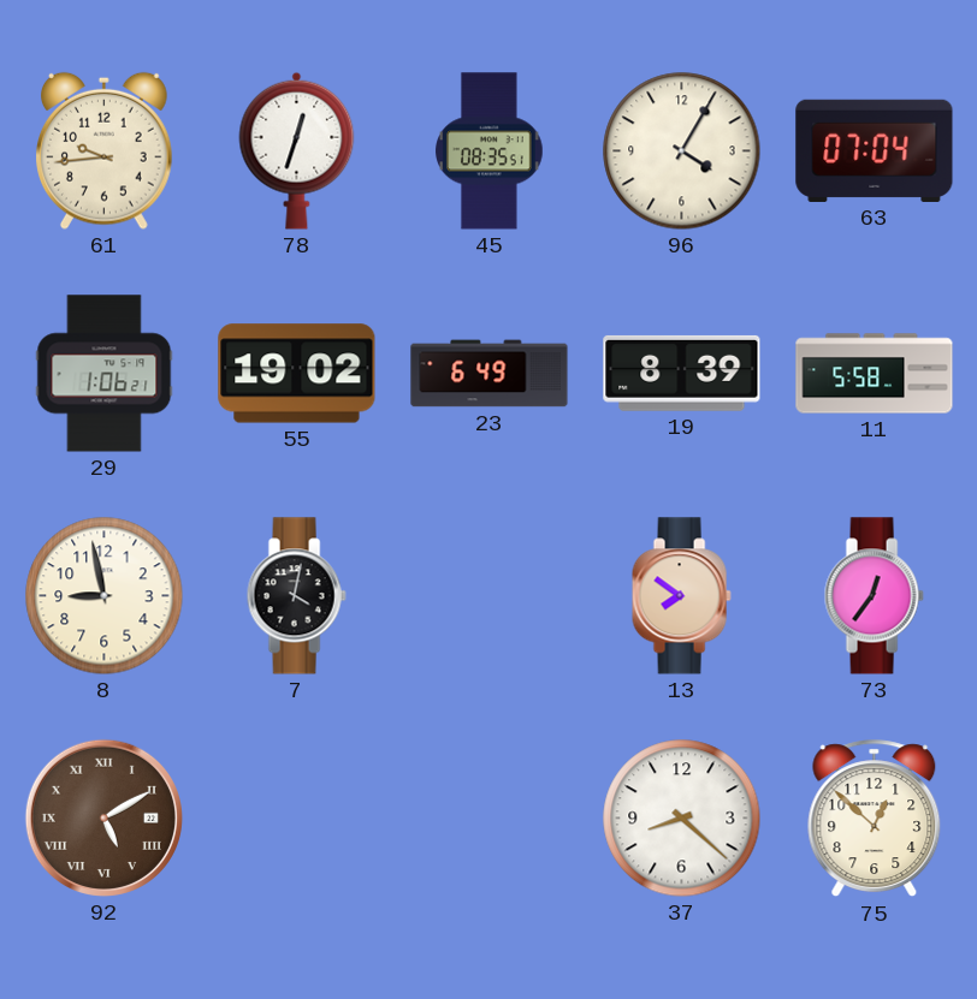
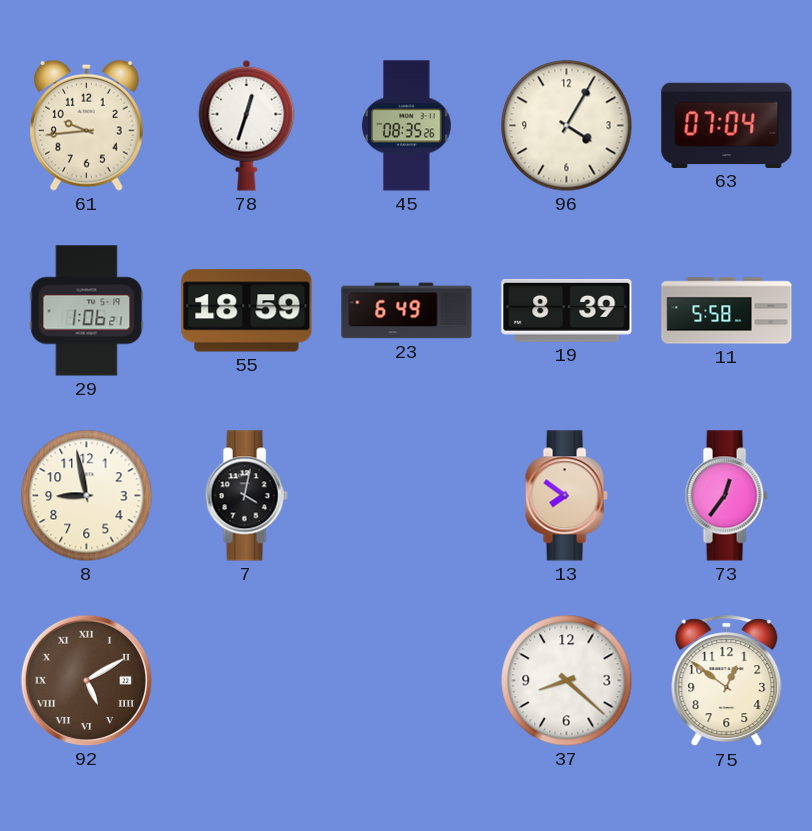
45: 08:35:51 -> 08:35:26
55: 19:02 -> 18:59
75: 12:52 -> 12:51
